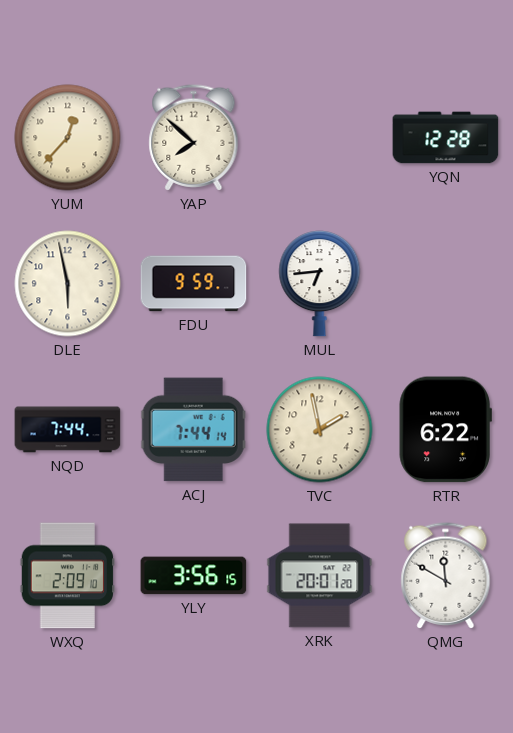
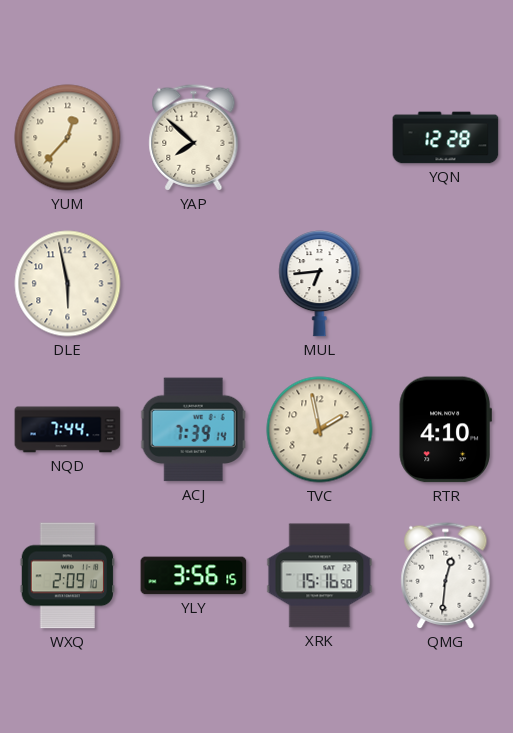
FDU: 9:59 -> none
ACJ: 7:44 -> 7:39
RTR: 6:22 -> 4:10
XRK: 20:01 -> 15:16
QMG: 11:50 -> 12:31
